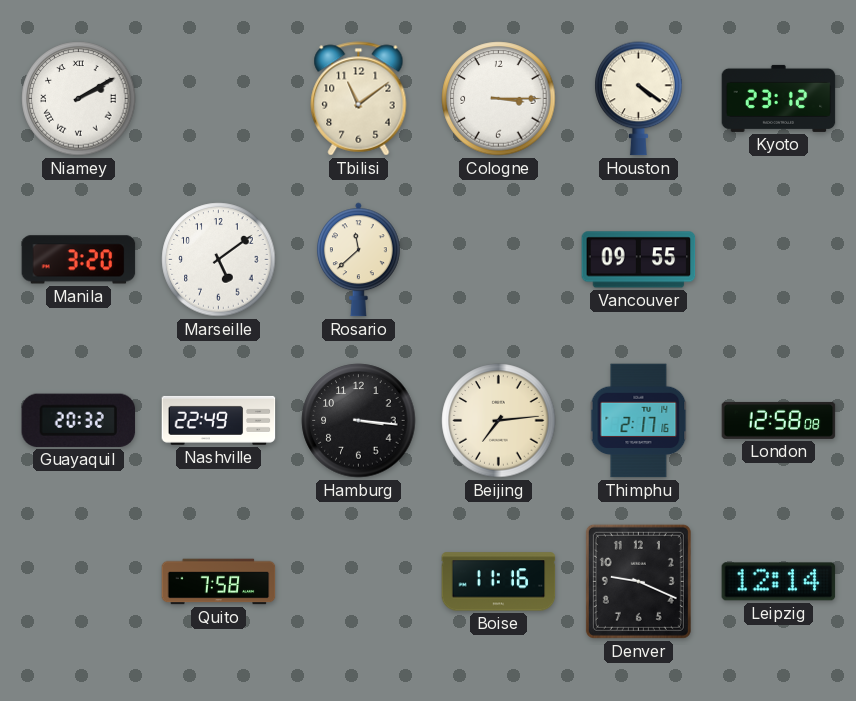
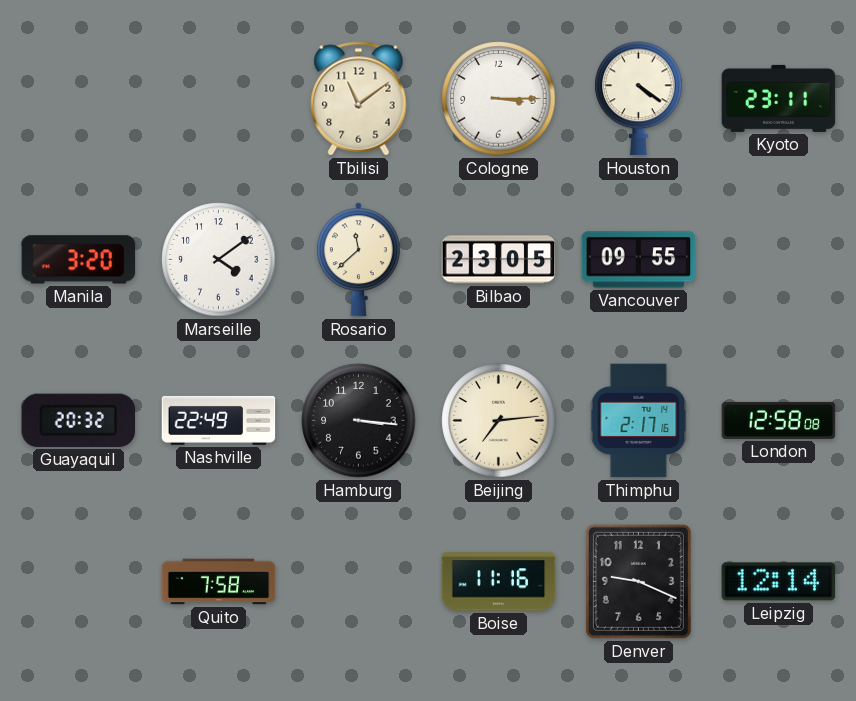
Niamey: 2:10 -> none
Kyoto: 23:12 -> 23:11
Marseille: 5:09 -> 4:09
Bilbao: none -> 23:05
